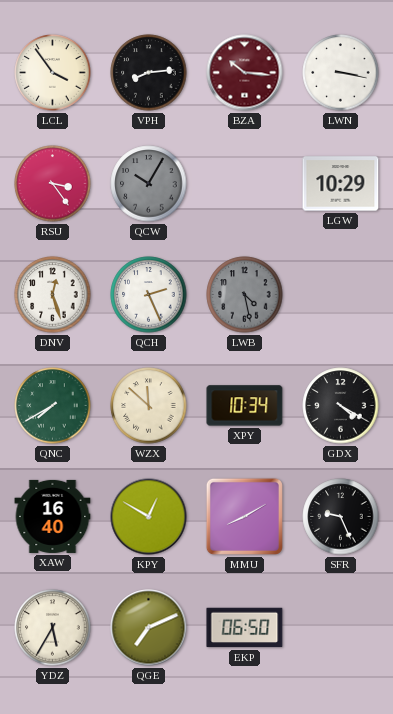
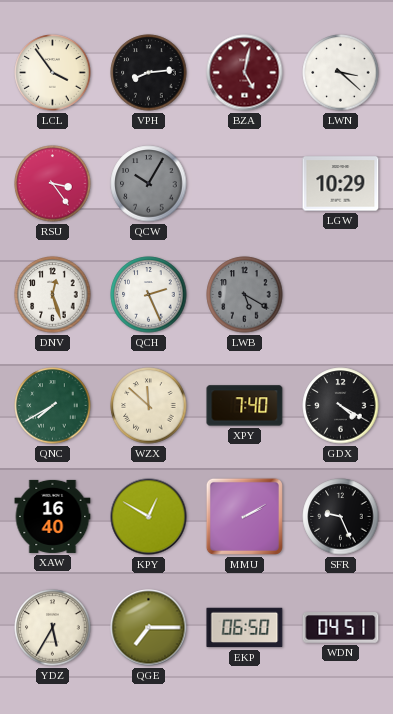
BZA: 10:16 -> 5:02
LWN: 3:17 -> 3:22
LWB: 4:28 -> 5:20
XPY: 10:34 -> 7:40
MMU: 8:10 -> 2:10
QGE: 7:11 -> 7:15
WDN: none -> 04:51
